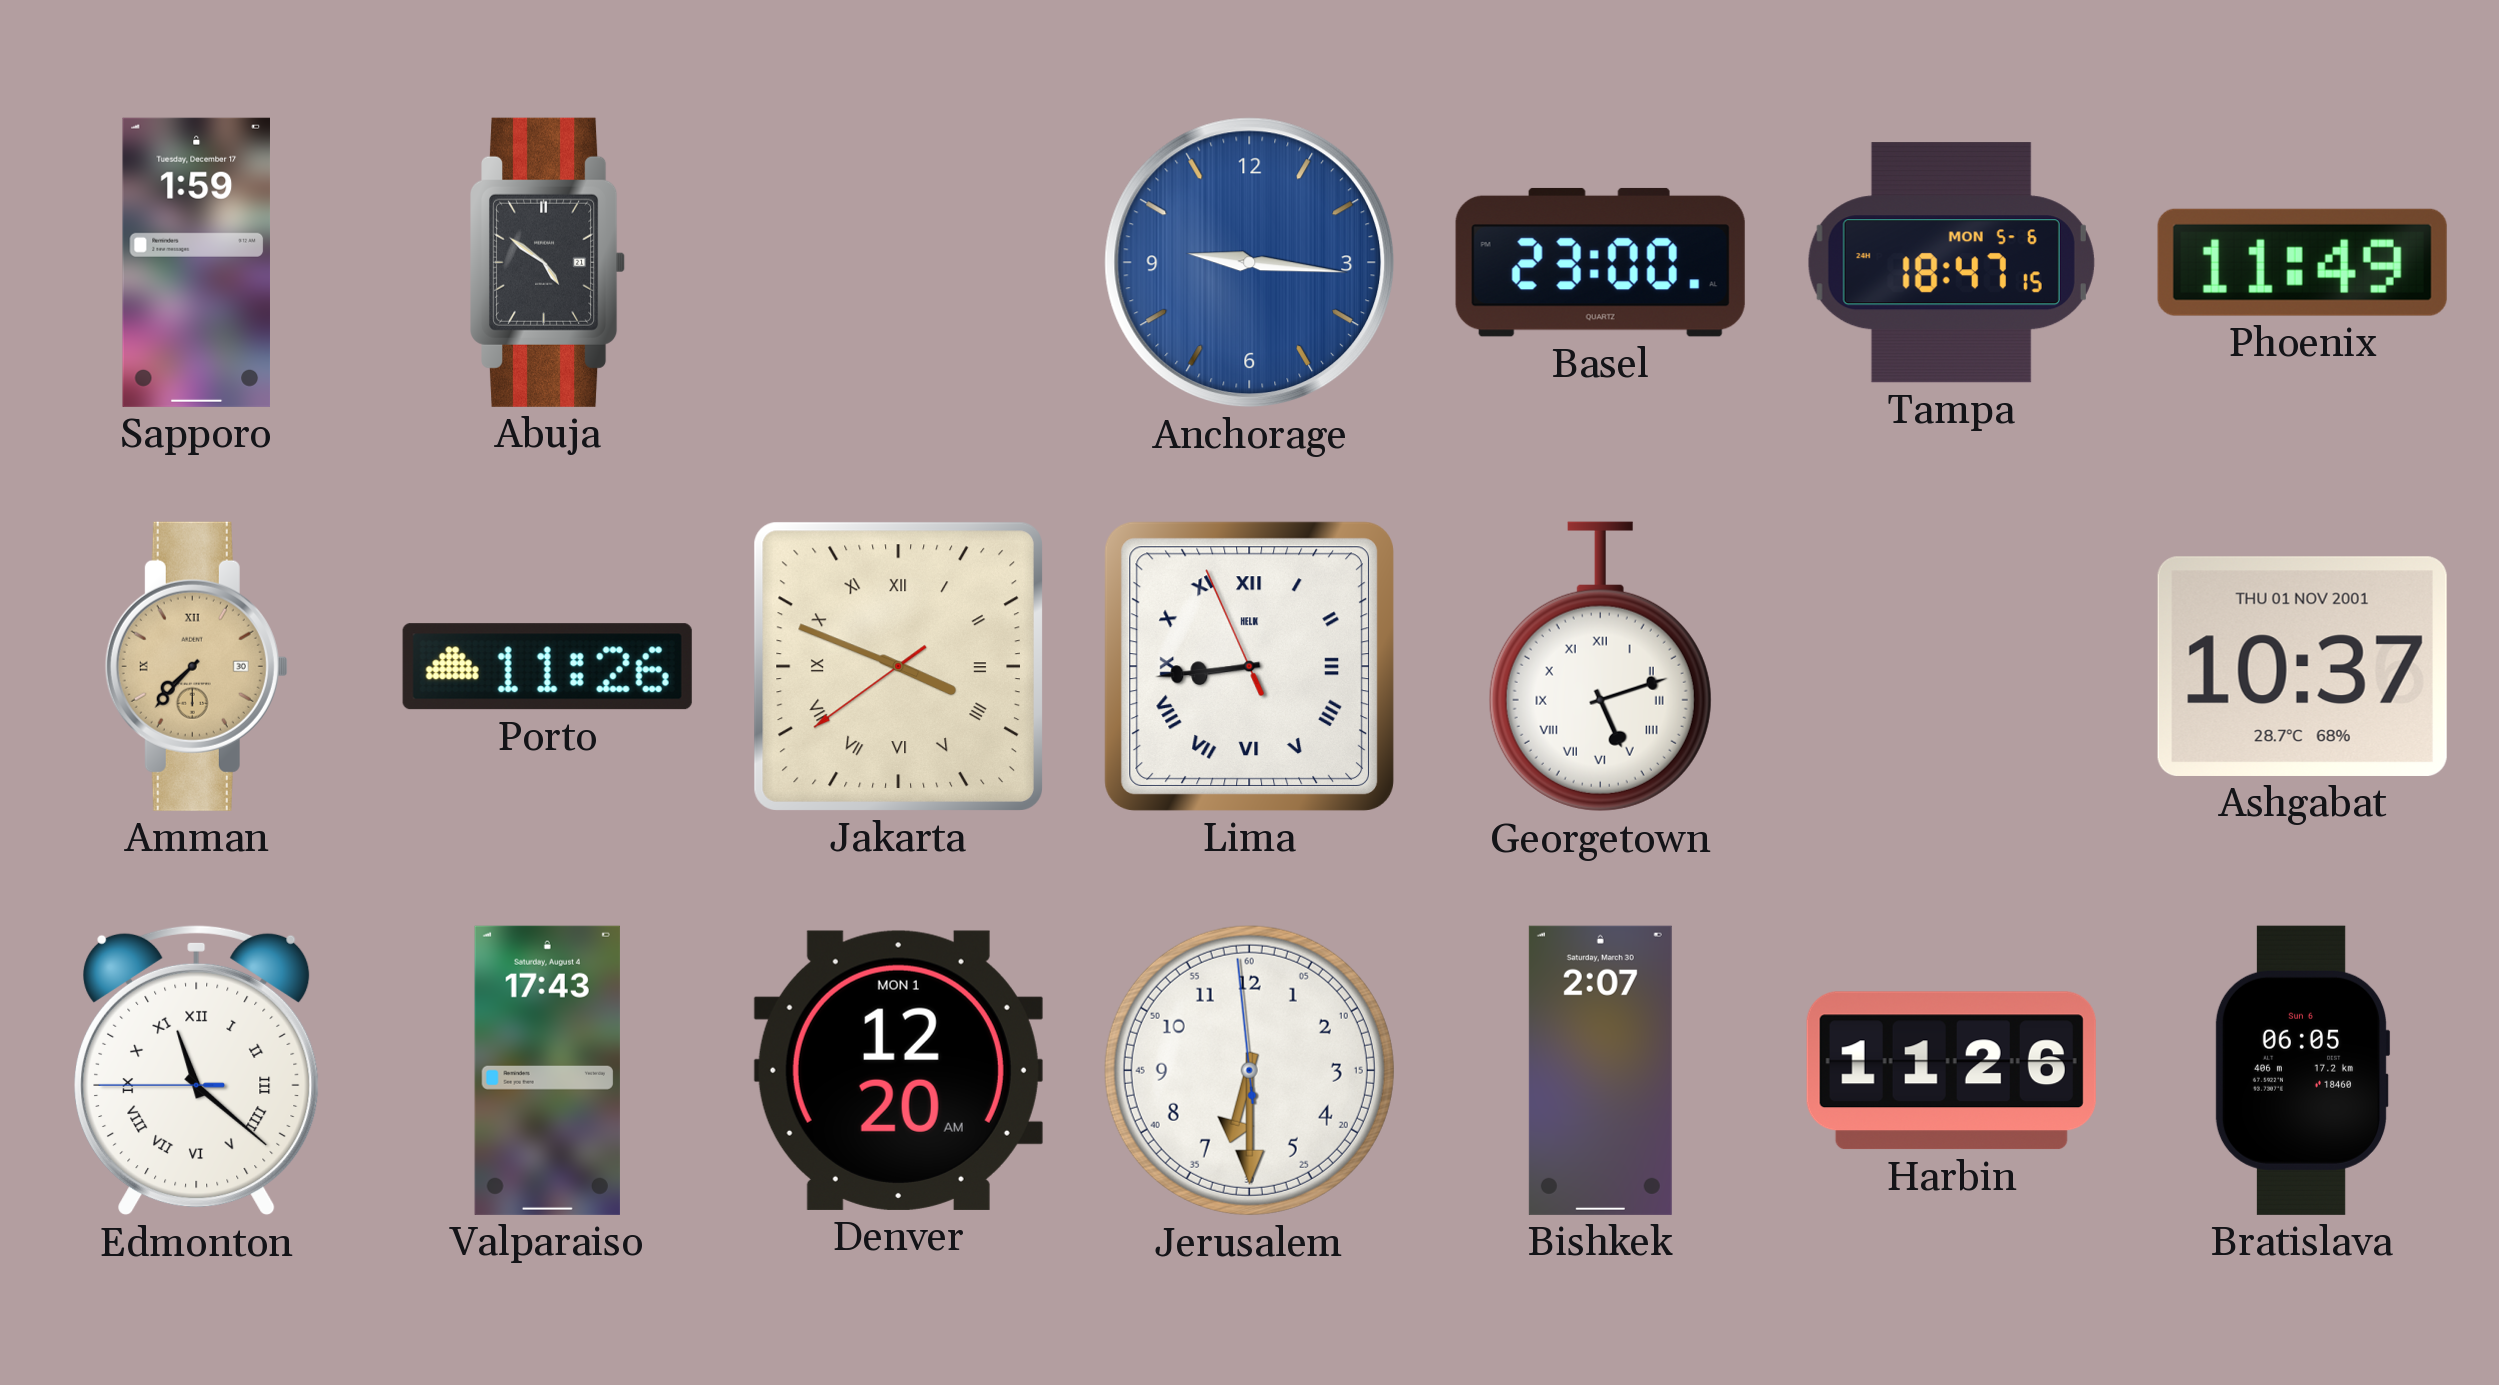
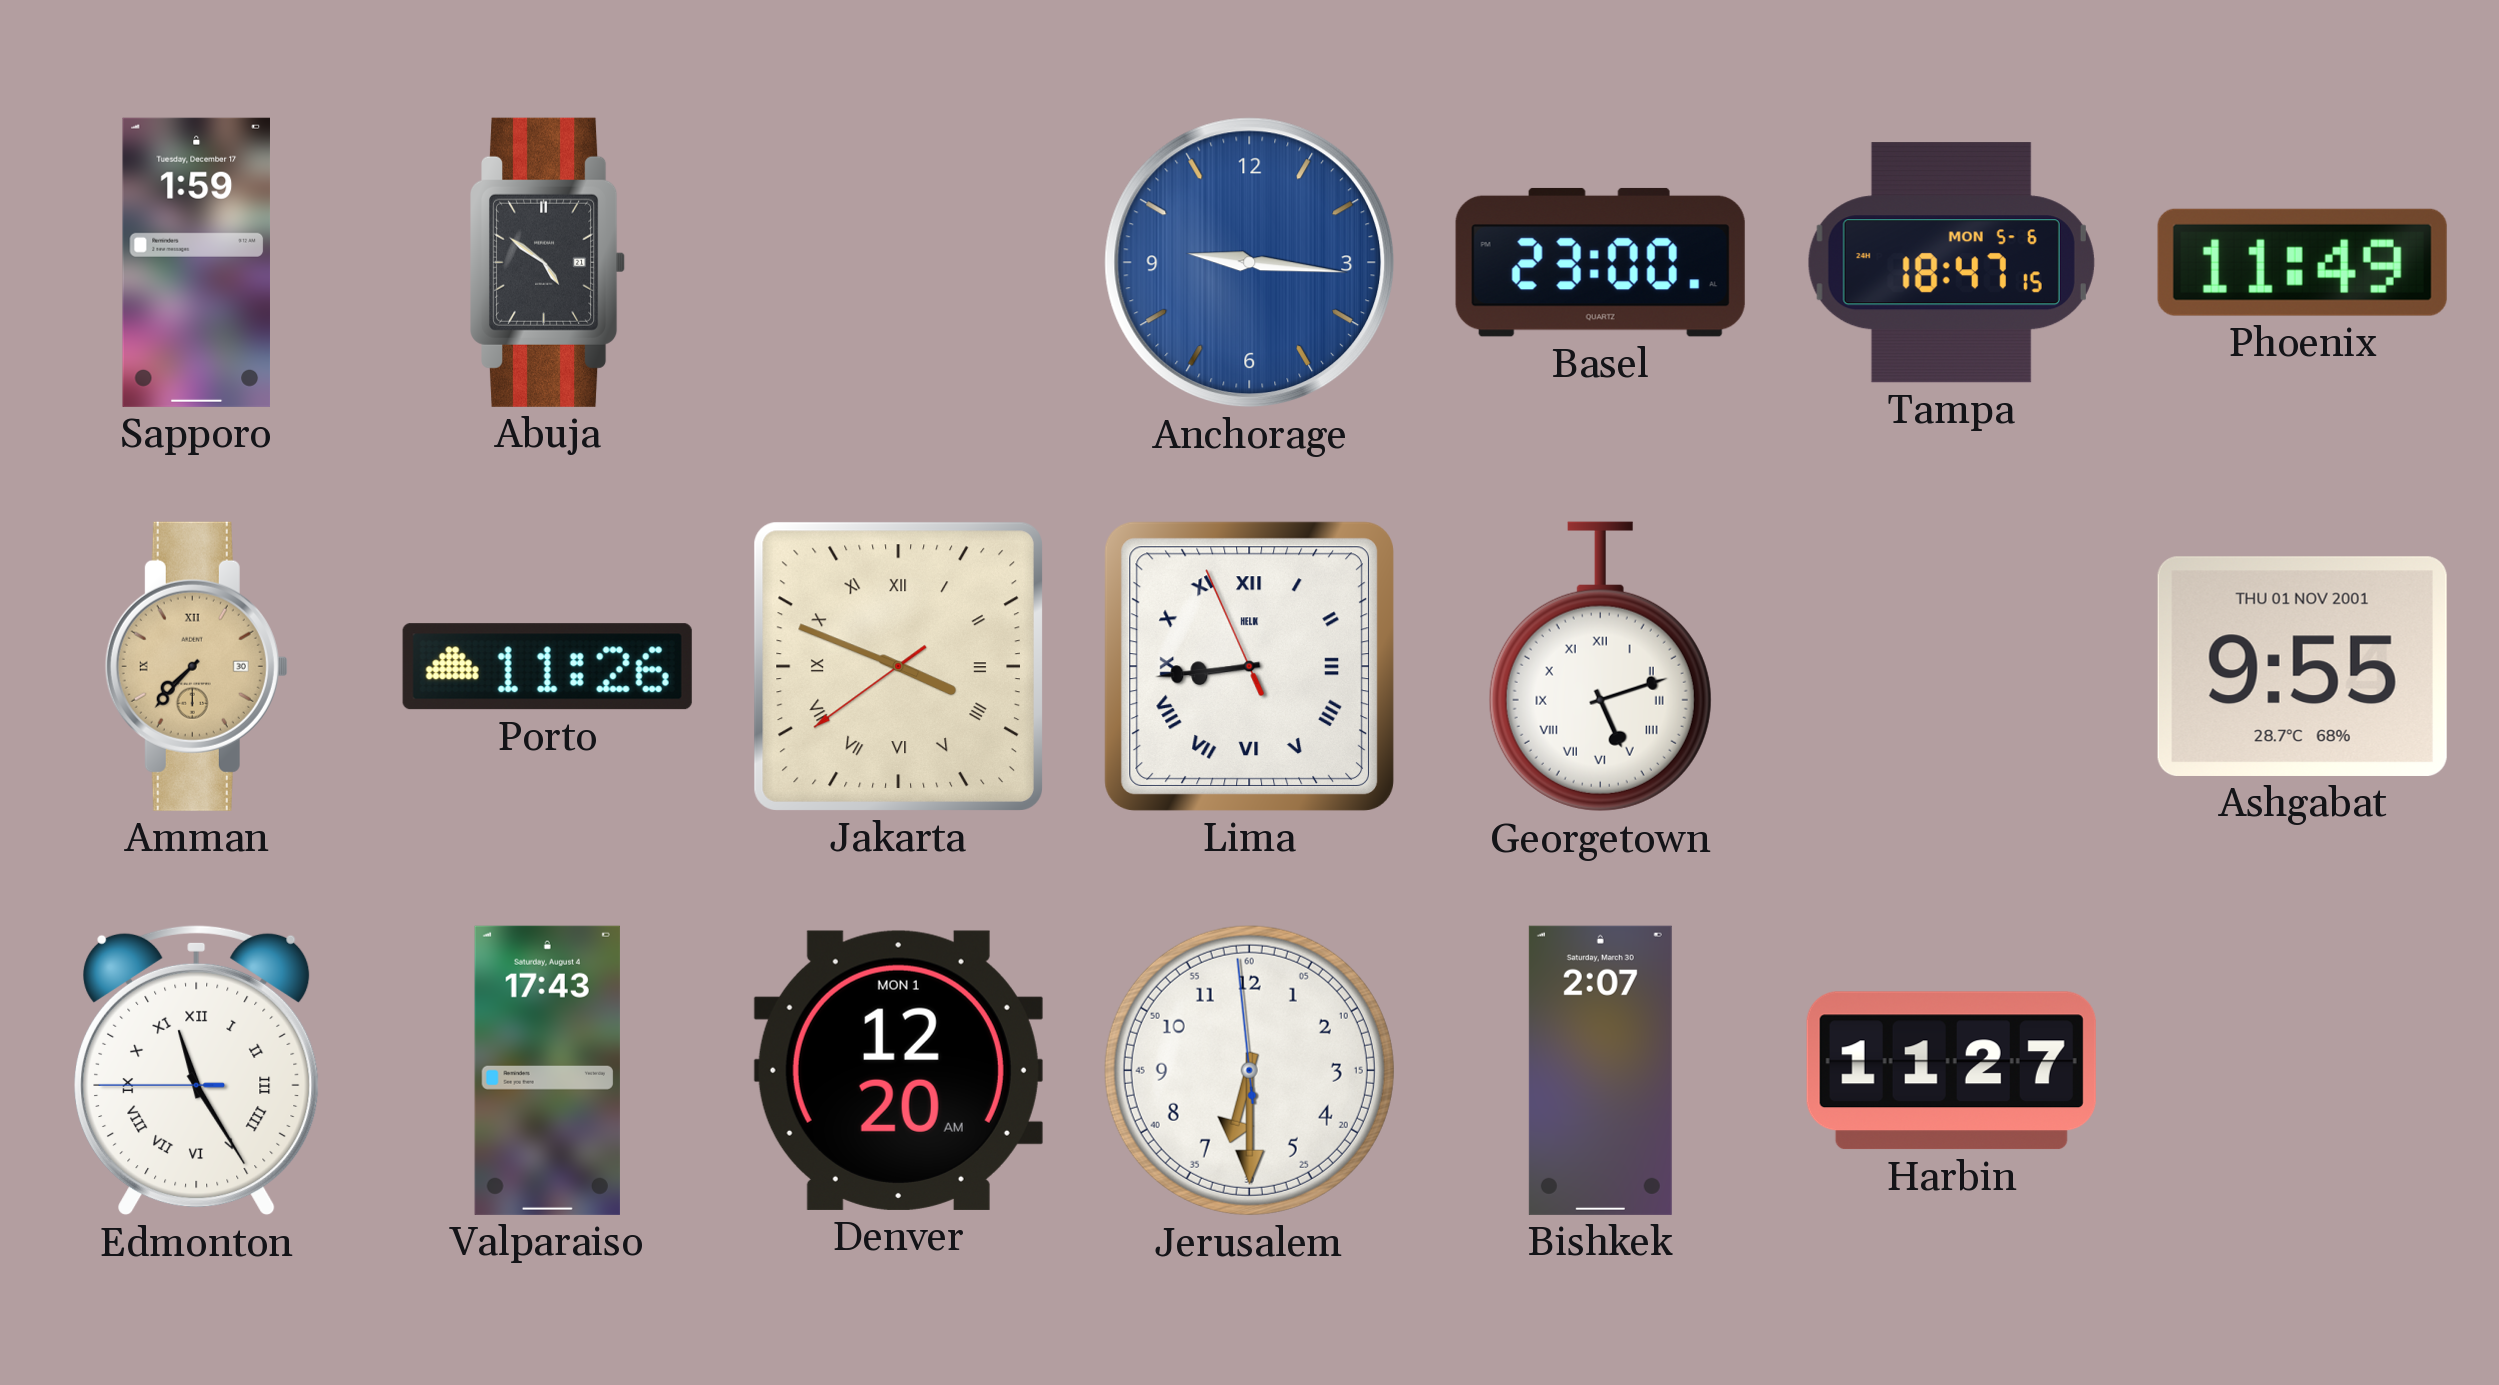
Ashgabat: 10:37 -> 9:55
Edmonton: 11:21 -> 11:24
Harbin: 11:26 -> 11:27
Bratislava: 06:05 -> none
